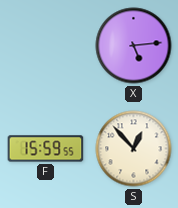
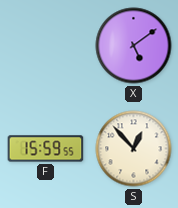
X: 5:14 -> 5:09
